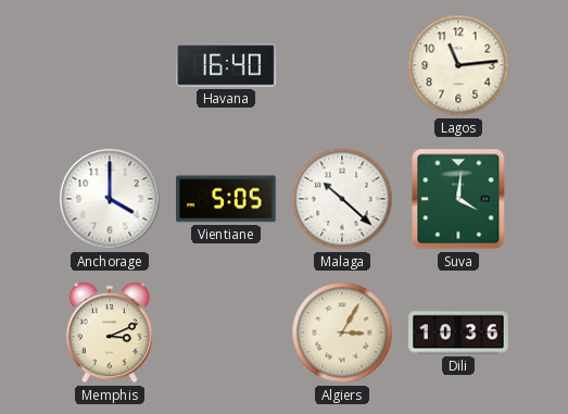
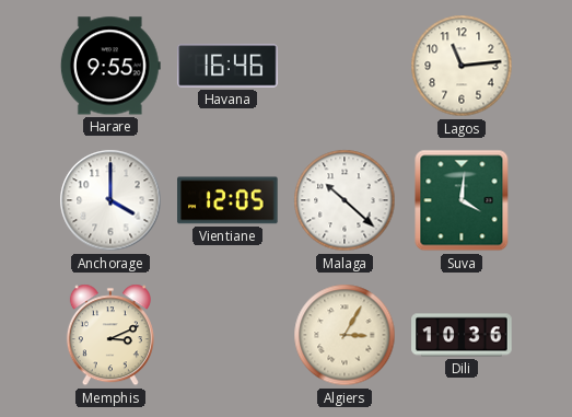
Harare: none -> 9:55
Havana: 16:40 -> 16:46
Vientiane: 5:05 -> 12:05
